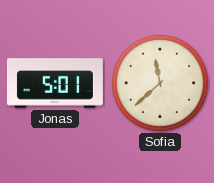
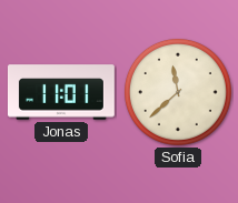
Jonas: 5:01 -> 11:01
